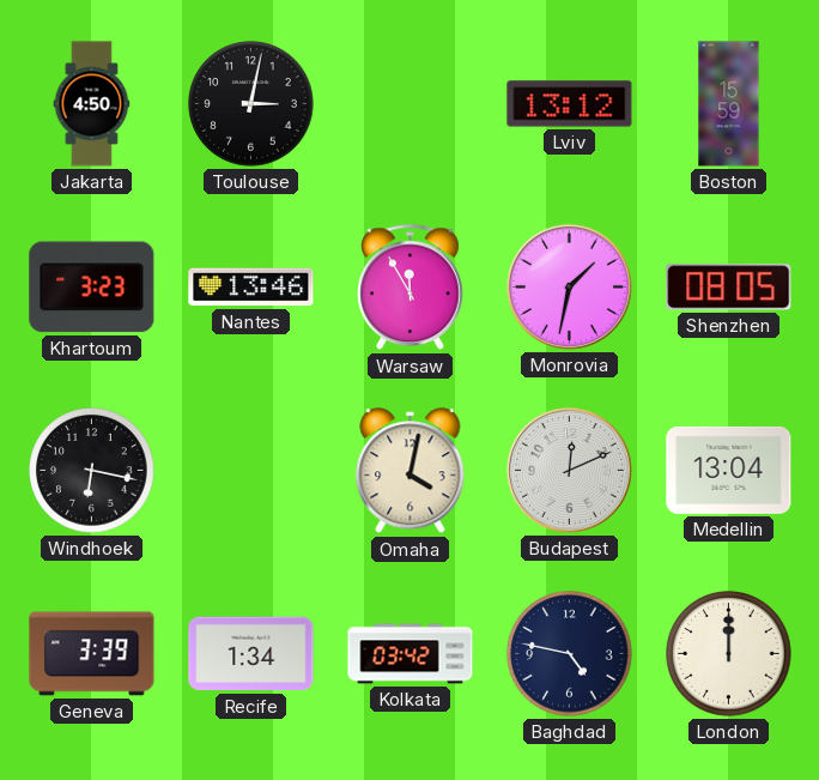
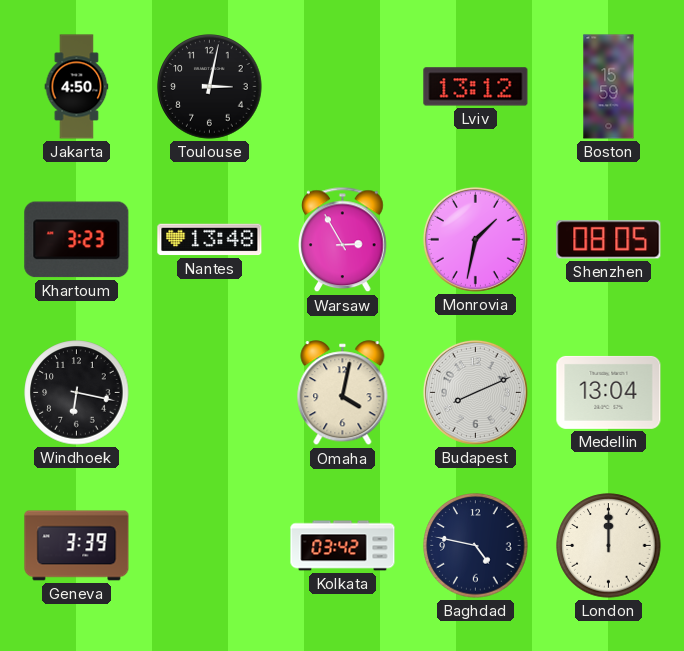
Nantes: 13:46 -> 13:48
Warsaw: 11:55 -> 2:55
Budapest: 12:11 -> 8:11
Recife: 1:34 -> none
